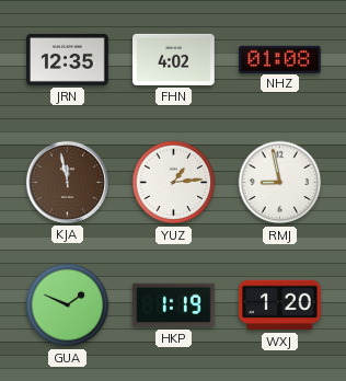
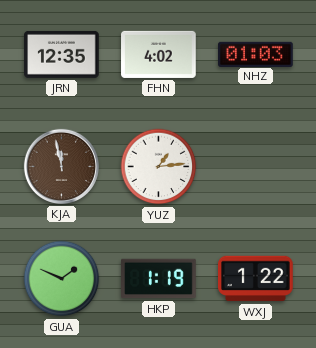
NHZ: 01:08 -> 01:03
RMJ: 8:58 -> none
WXJ: 1:20 -> 1:22
